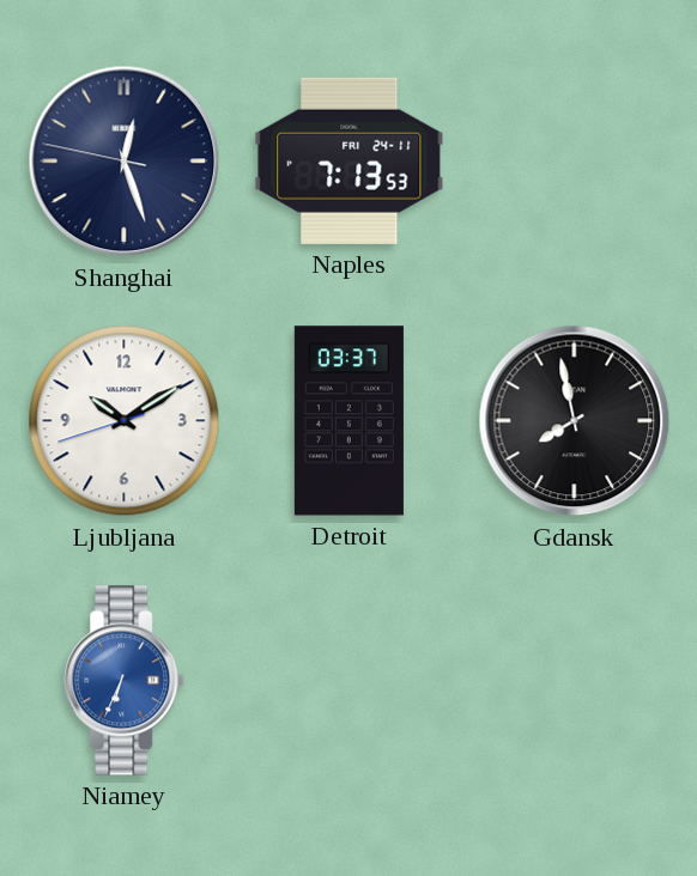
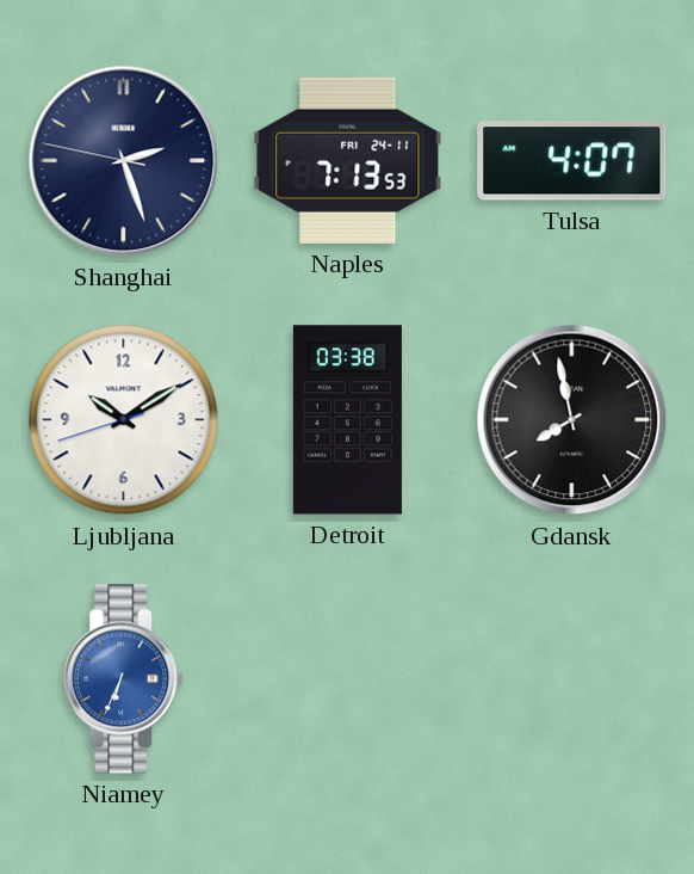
Shanghai: 12:26 -> 2:26
Tulsa: none -> 4:07
Detroit: 03:37 -> 03:38
